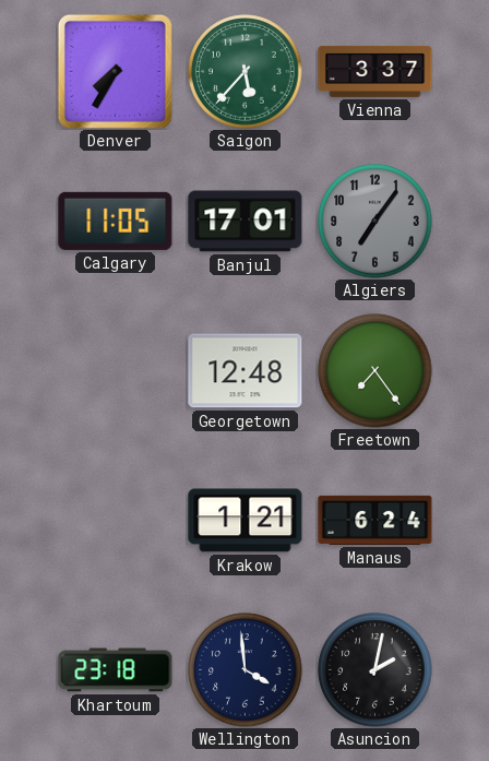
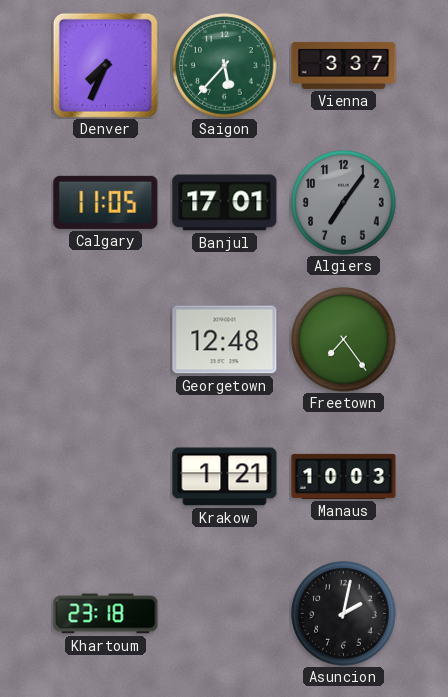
Denver: 7:35 -> 7:34
Manaus: 6:24 -> 10:03
Wellington: 3:59 -> none
